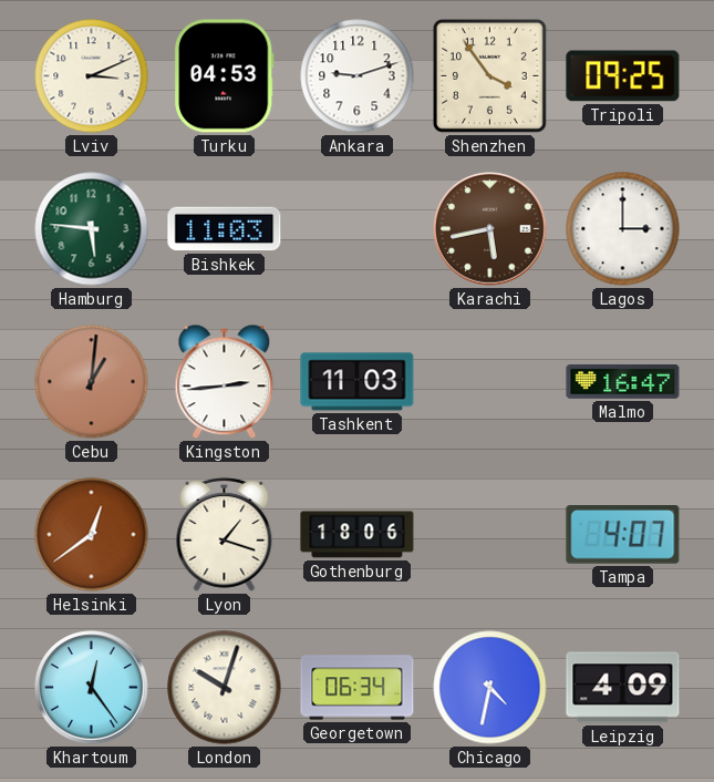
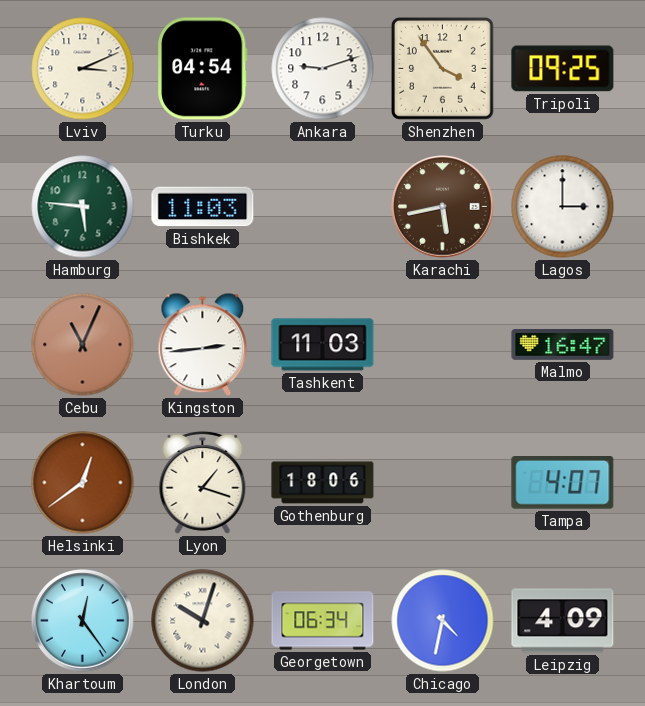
Turku: 04:53 -> 04:54
Cebu: 1:01 -> 11:04
